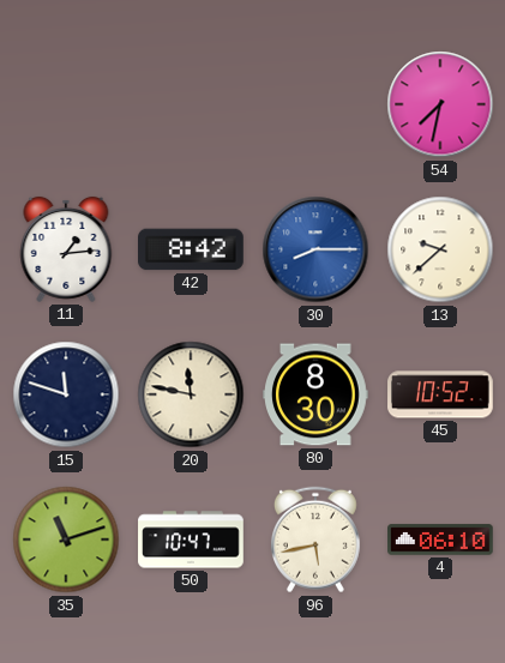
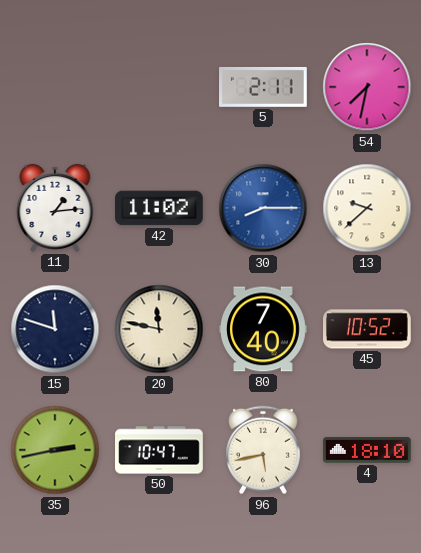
5: none -> 2:11
42: 8:42 -> 11:02
80: 8:30 -> 7:40
35: 11:12 -> 2:43
4: 06:10 -> 18:10
